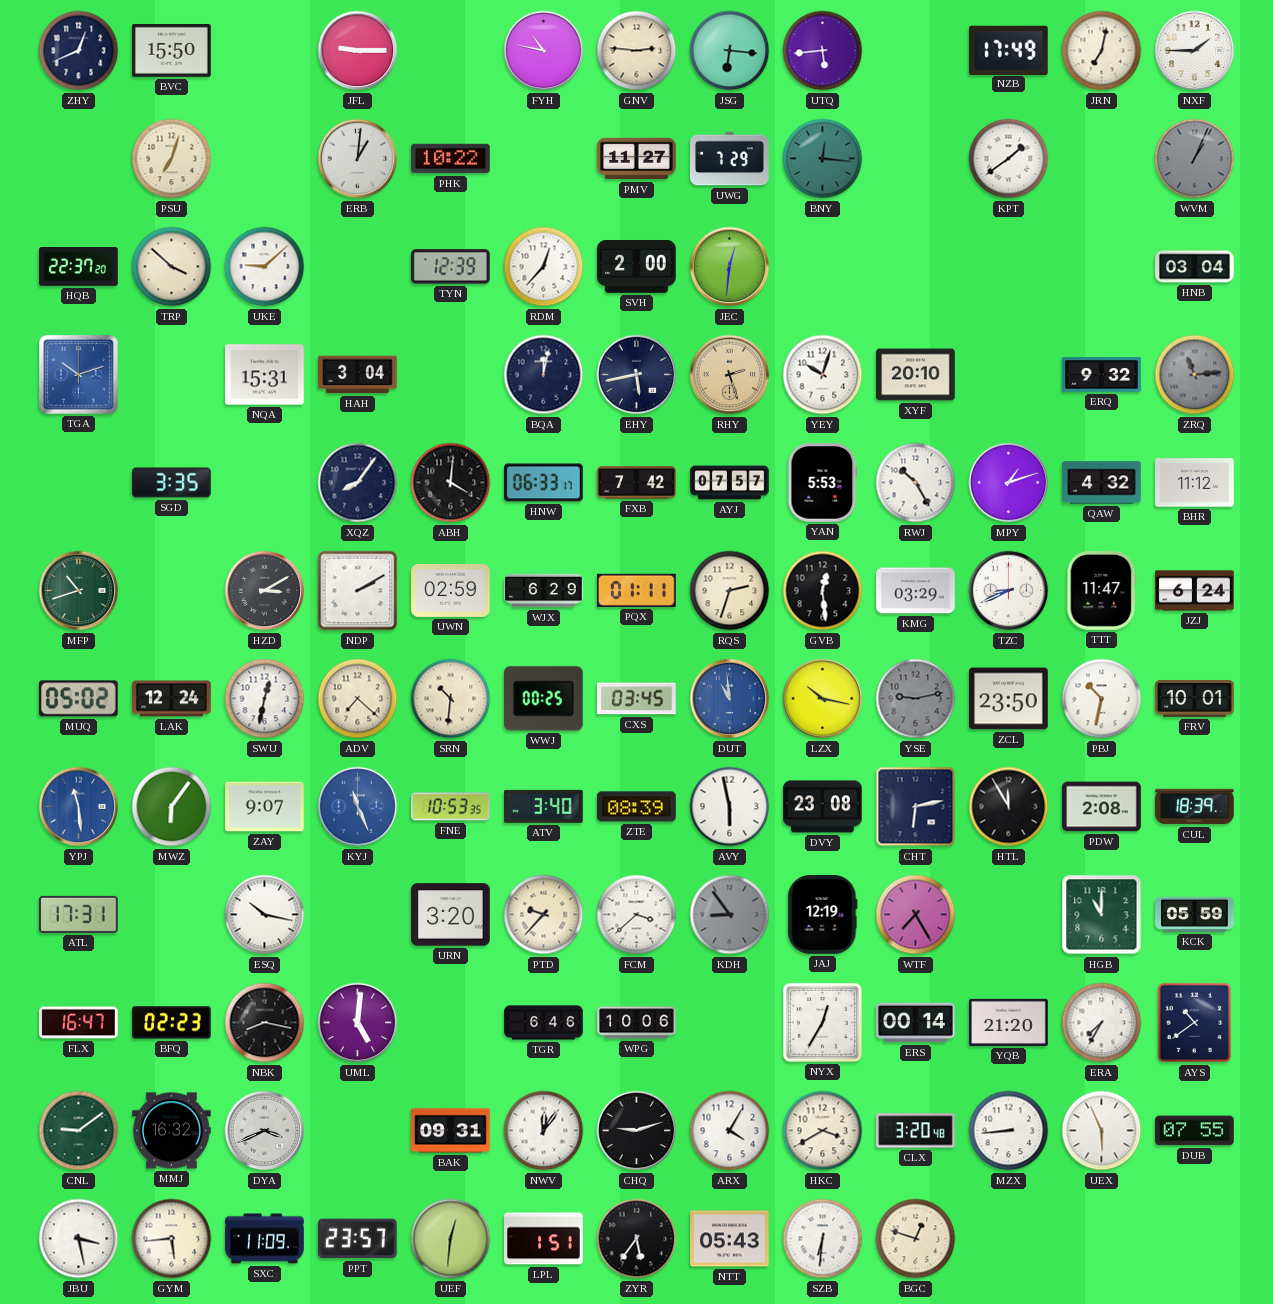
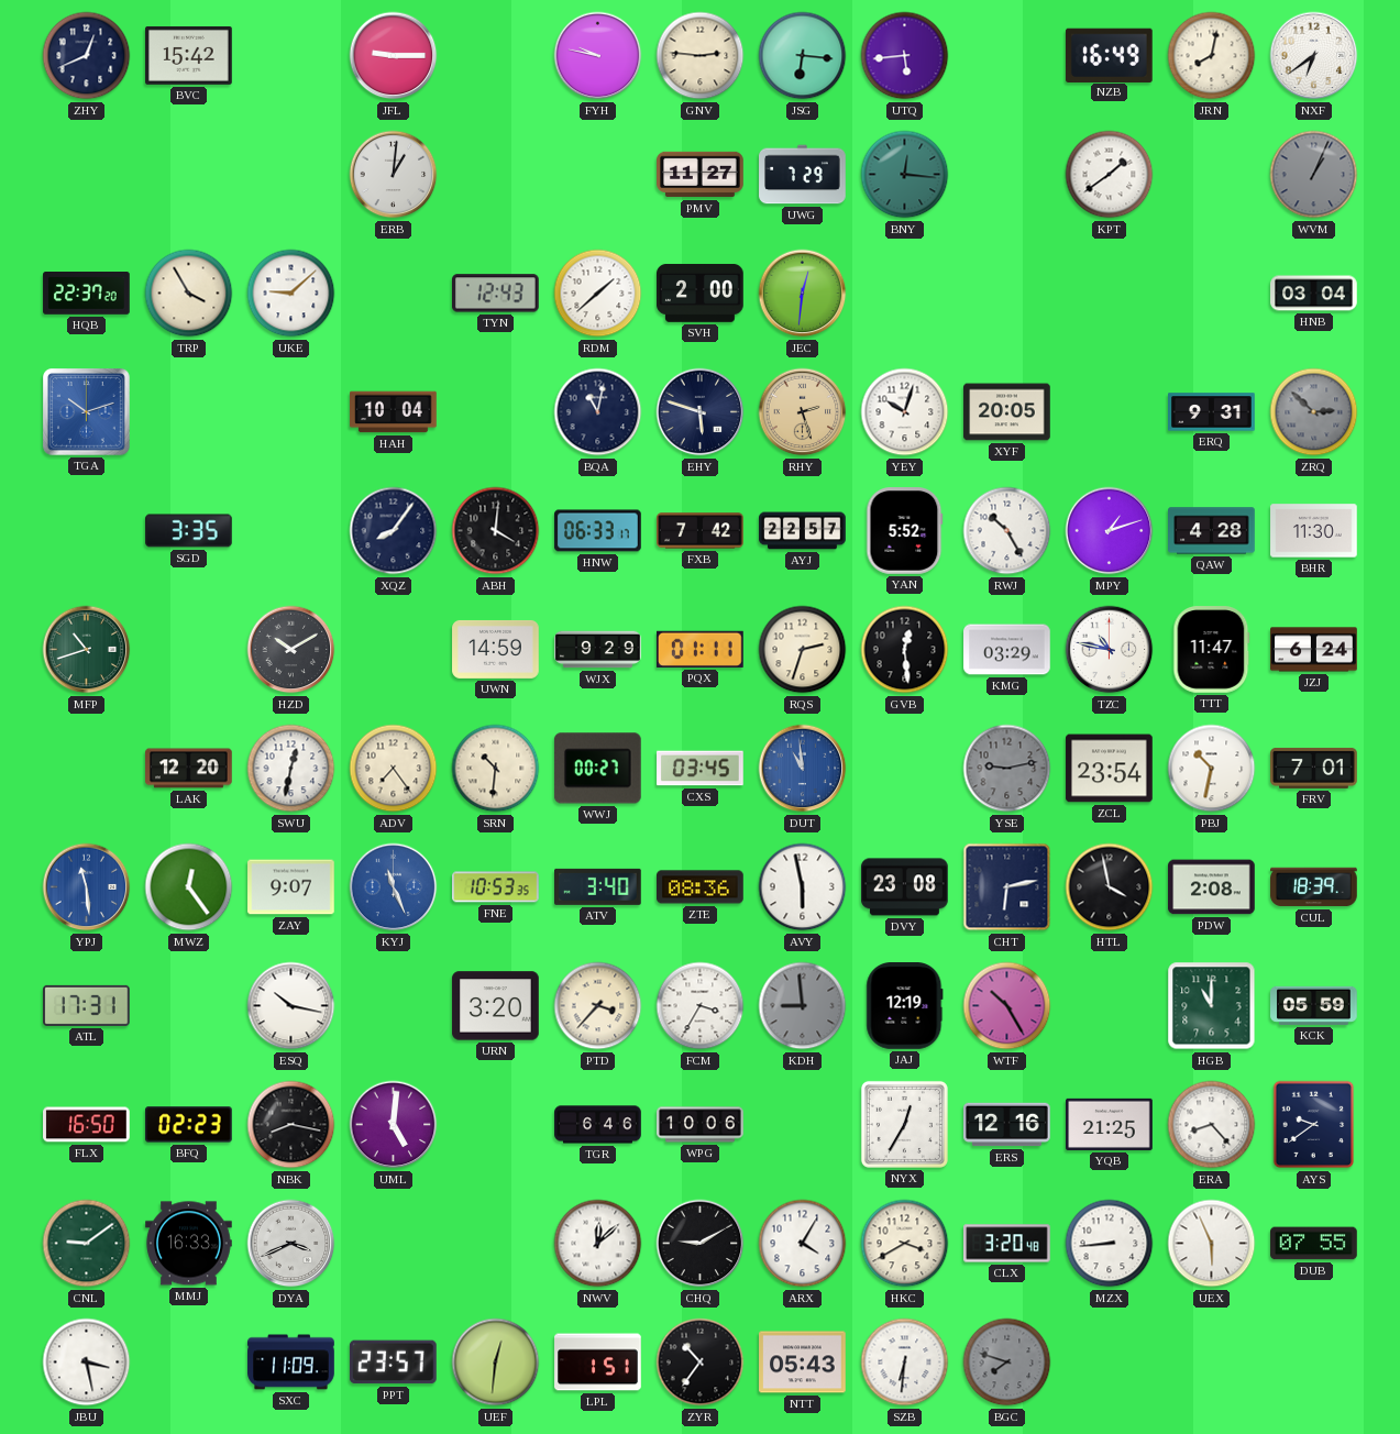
BVC: 15:50 -> 15:42
FYH: 10:47 -> 9:47
NZB: 17:49 -> 16:49
JRN: 7:02 -> 8:02
NXF: 1:45 -> 6:39
PSU: 7:03 -> none
PHK: 10:22 -> none
TRP: 3:52 -> 3:55
TYN: 12:39 -> 12:43
RDM: 12:37 -> 1:38
NQA: 15:31 -> none
HAH: 3:04 -> 10:04
BQA: 12:02 -> 11:02
EHY: 5:43 -> 5:48
XYF: 20:10 -> 20:05
ERQ: 9:32 -> 9:31
ZRQ: 11:14 -> 2:52
AYJ: 07:57 -> 22:57
YAN: 5:53 -> 5:52
QAW: 4:32 -> 4:28
BHR: 11:12 -> 11:30
HZD: 3:10 -> 10:10
NDP: 2:10 -> none
UWN: 02:59 -> 14:59
WJX: 6:29 -> 9:29
TZC: 8:41 -> 10:47
MUQ: 05:02 -> none
LAK: 12:24 -> 12:20
ADV: 7:22 -> 7:24
WWJ: 00:25 -> 00:27
LZX: 10:17 -> none
ZCL: 23:50 -> 23:54
FRV: 10:01 -> 7:01
MWZ: 6:06 -> 12:24
ZTE: 08:39 -> 08:36
HTL: 11:55 -> 3:58
PTD: 9:37 -> 3:37
FCM: 3:38 -> 3:35
KDH: 8:54 -> 8:59
WTF: 7:25 -> 10:25
FLX: 16:47 -> 16:50
ERS: 00:14 -> 12:16
YQB: 21:20 -> 21:25
ERA: 7:35 -> 8:23
AYS: 10:39 -> 9:39
MMJ: 16:32 -> 16:33
BAK: 09:31 -> none
NWV: 12:06 -> 12:08
CHQ: 9:12 -> 9:10
GYM: 5:44 -> none
ZYR: 5:36 -> 10:36
BGC: 12:48 -> 7:48
BGC dial: cream -> grey
